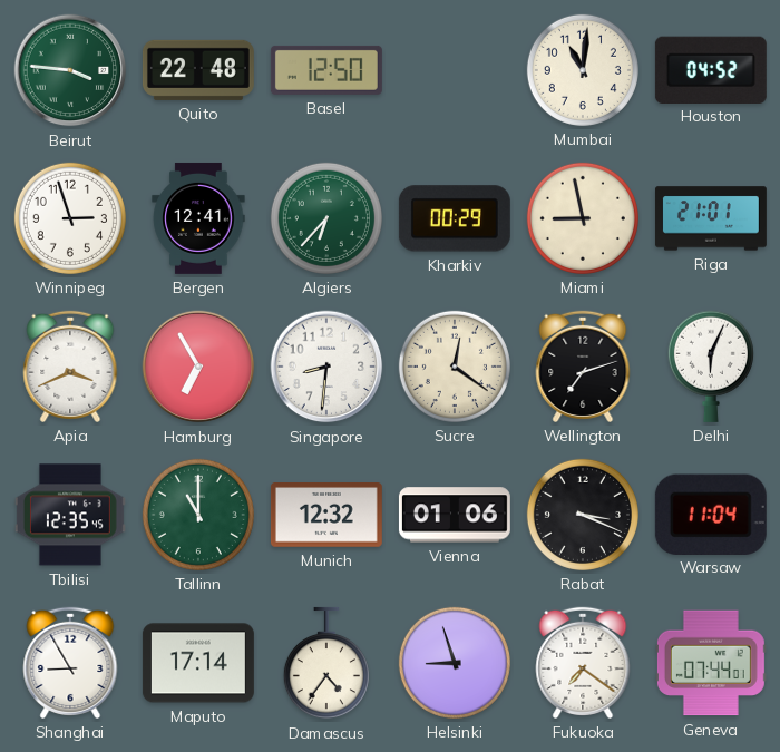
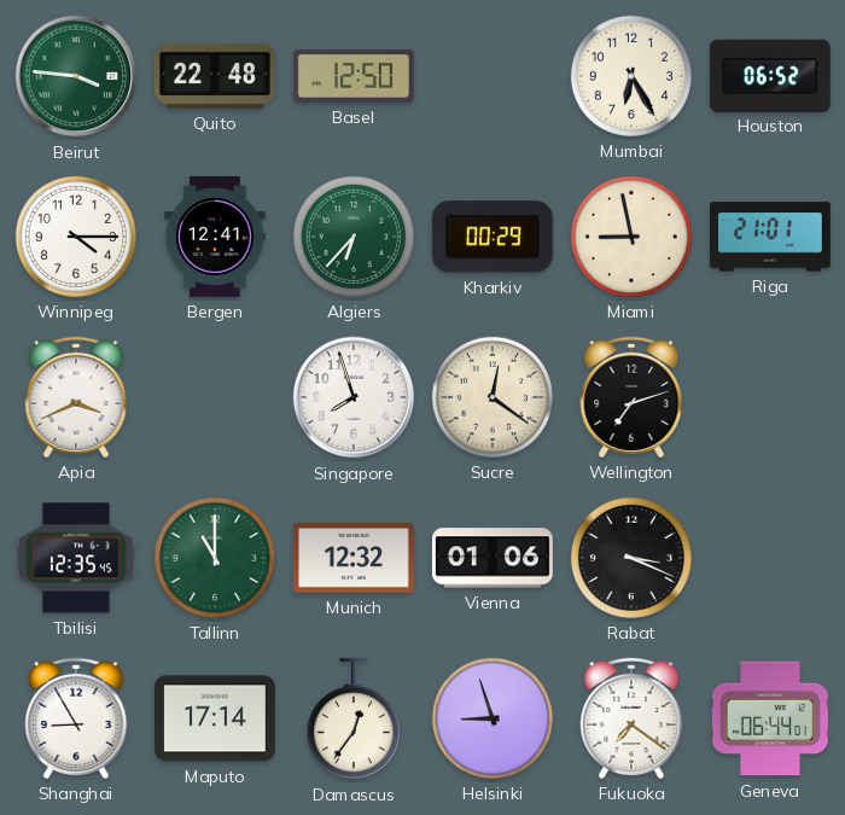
Mumbai: 11:01 -> 6:25
Houston: 04:52 -> 06:52
Winnipeg: 2:57 -> 4:15
Hamburg: 6:55 -> none
Singapore: 8:31 -> 7:57
Delhi: 6:04 -> none
Warsaw: 11:04 -> none
Damascus: 4:36 -> 12:36
Geneva: 07:44 -> 06:44
